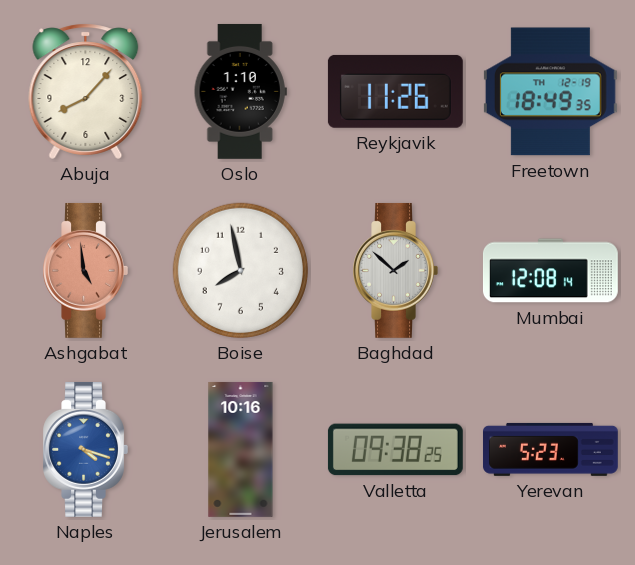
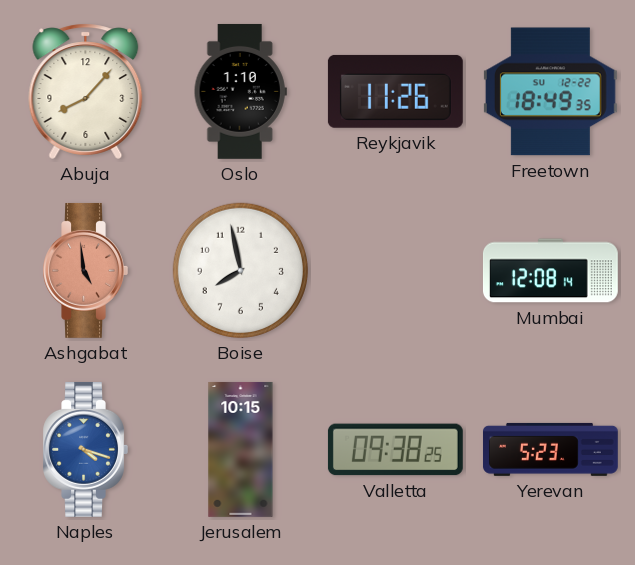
Freetown date: TH 12-19 -> SU 12-22
Baghdad: 1:52 -> none
Jerusalem: 10:16 -> 10:15
